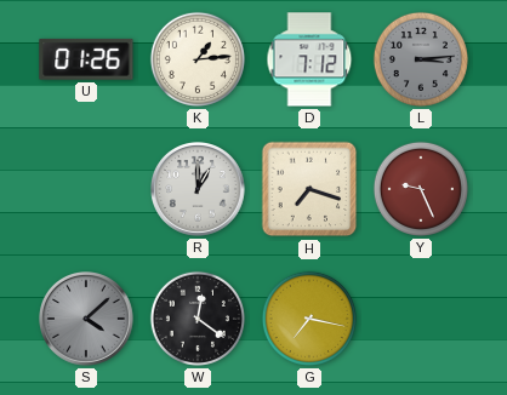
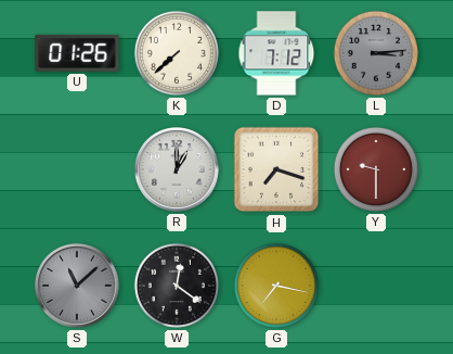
K: 1:14 -> 7:38
Y: 9:26 -> 9:30
S: 4:08 -> 11:08
